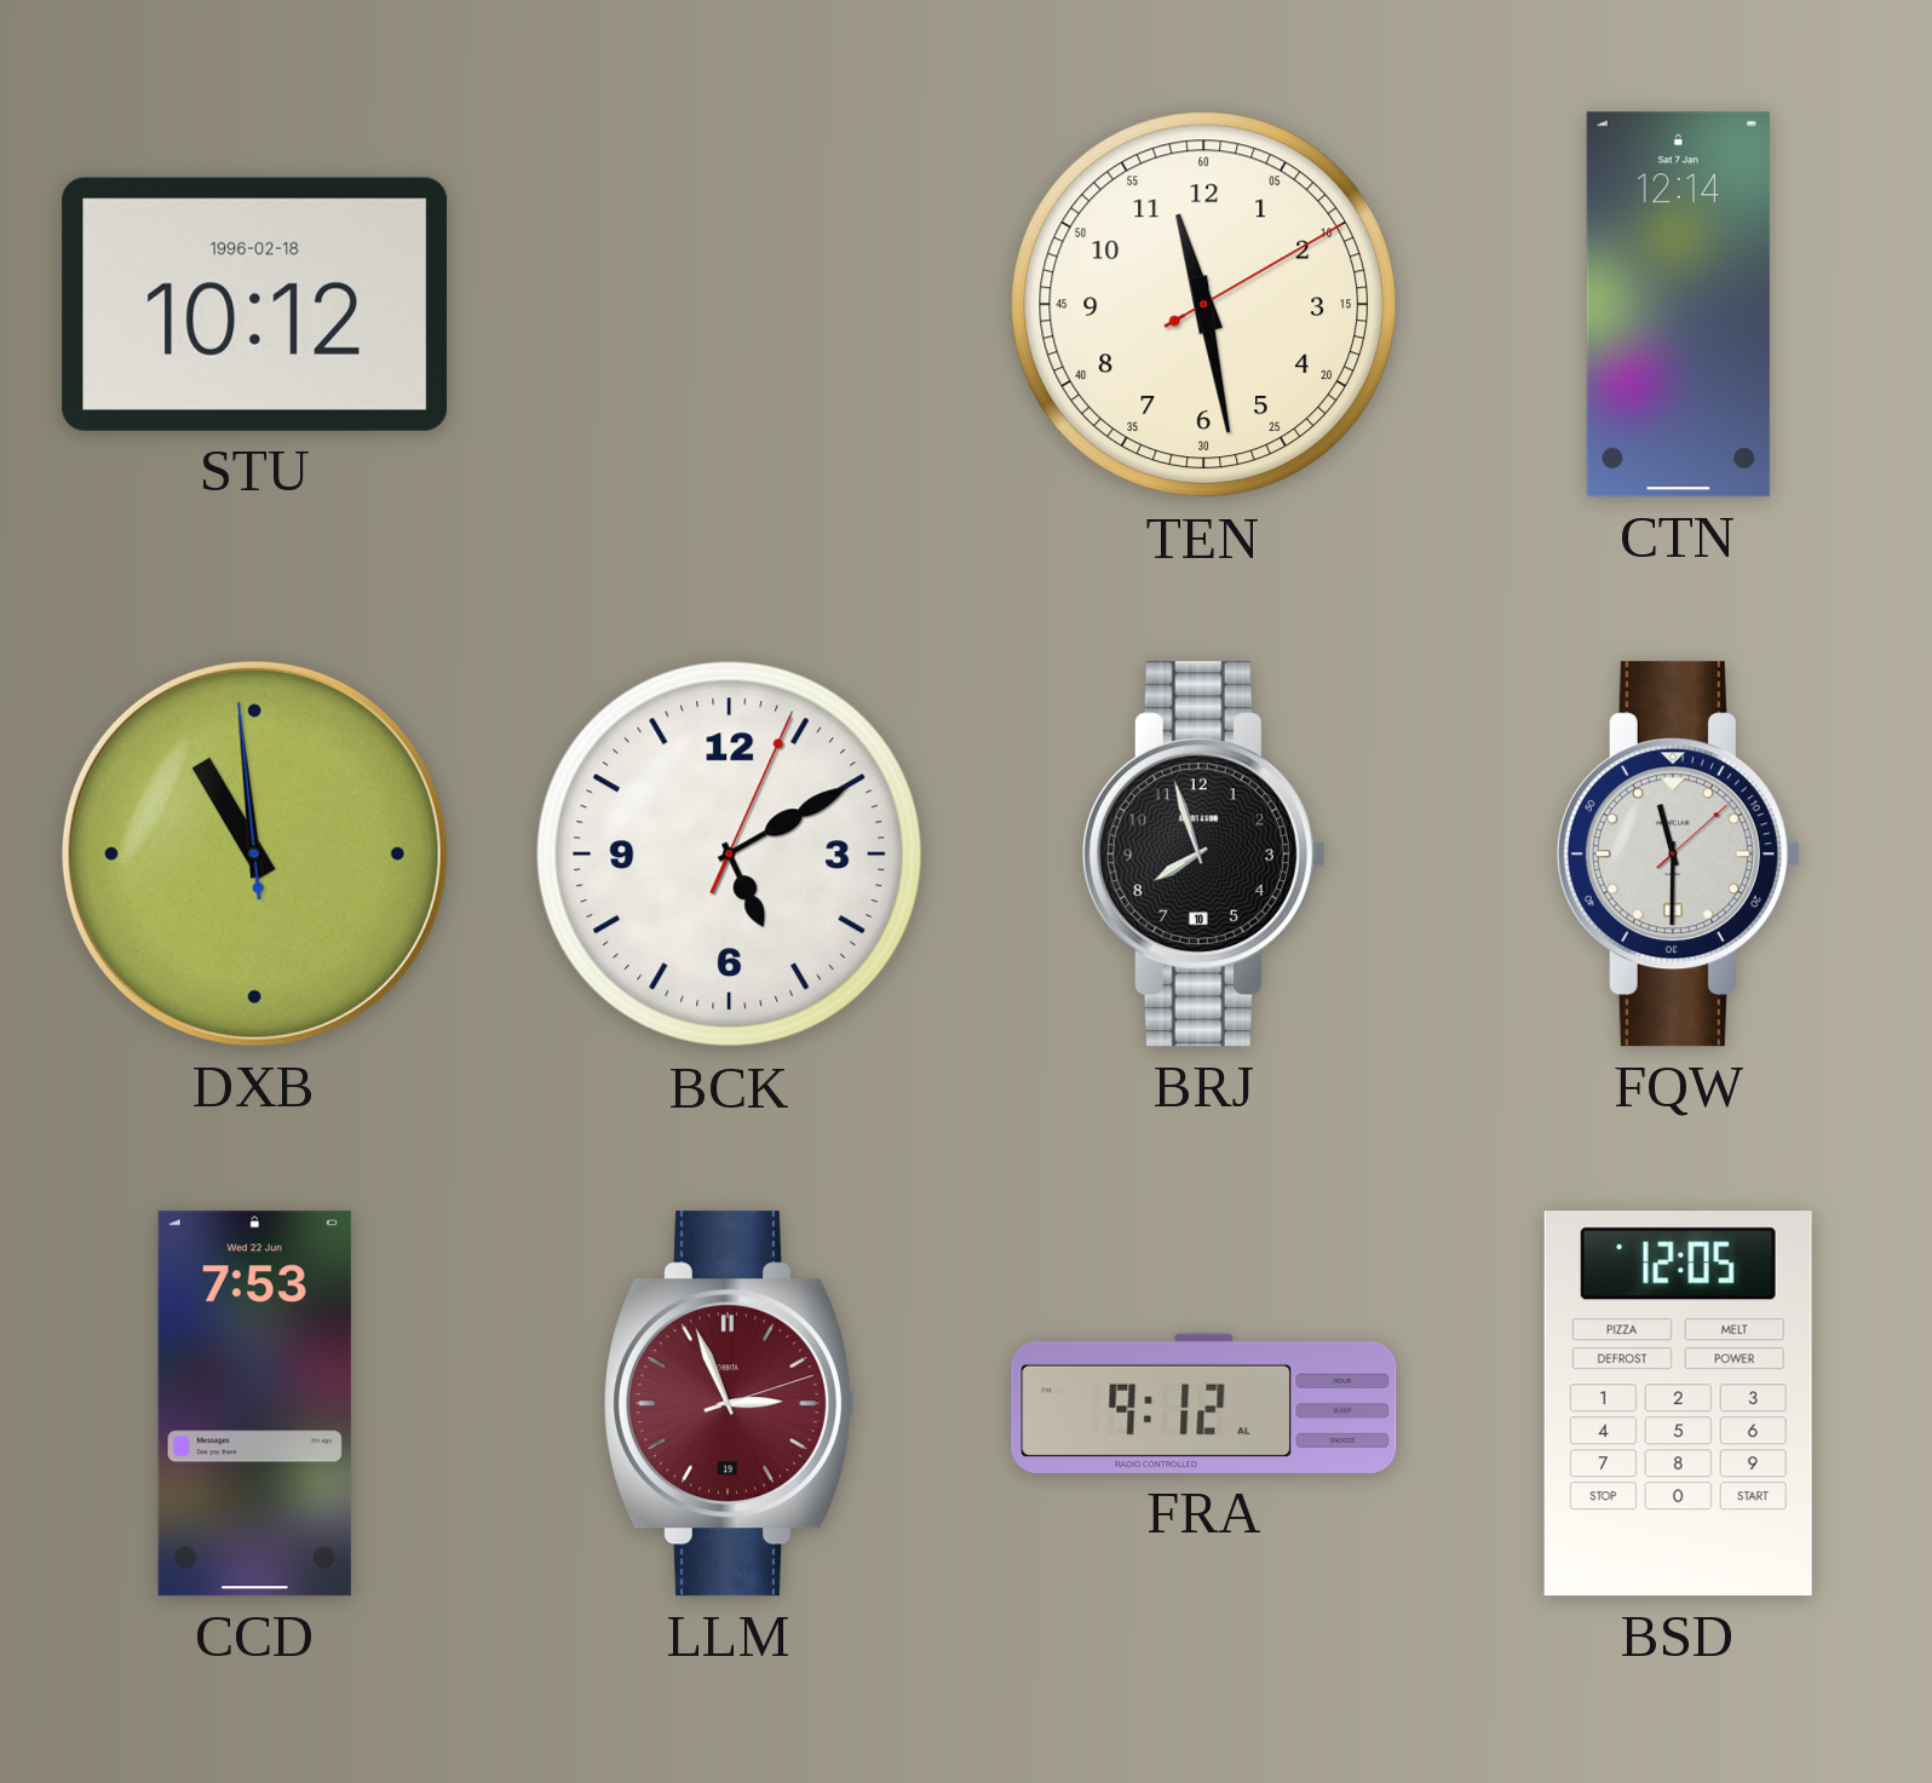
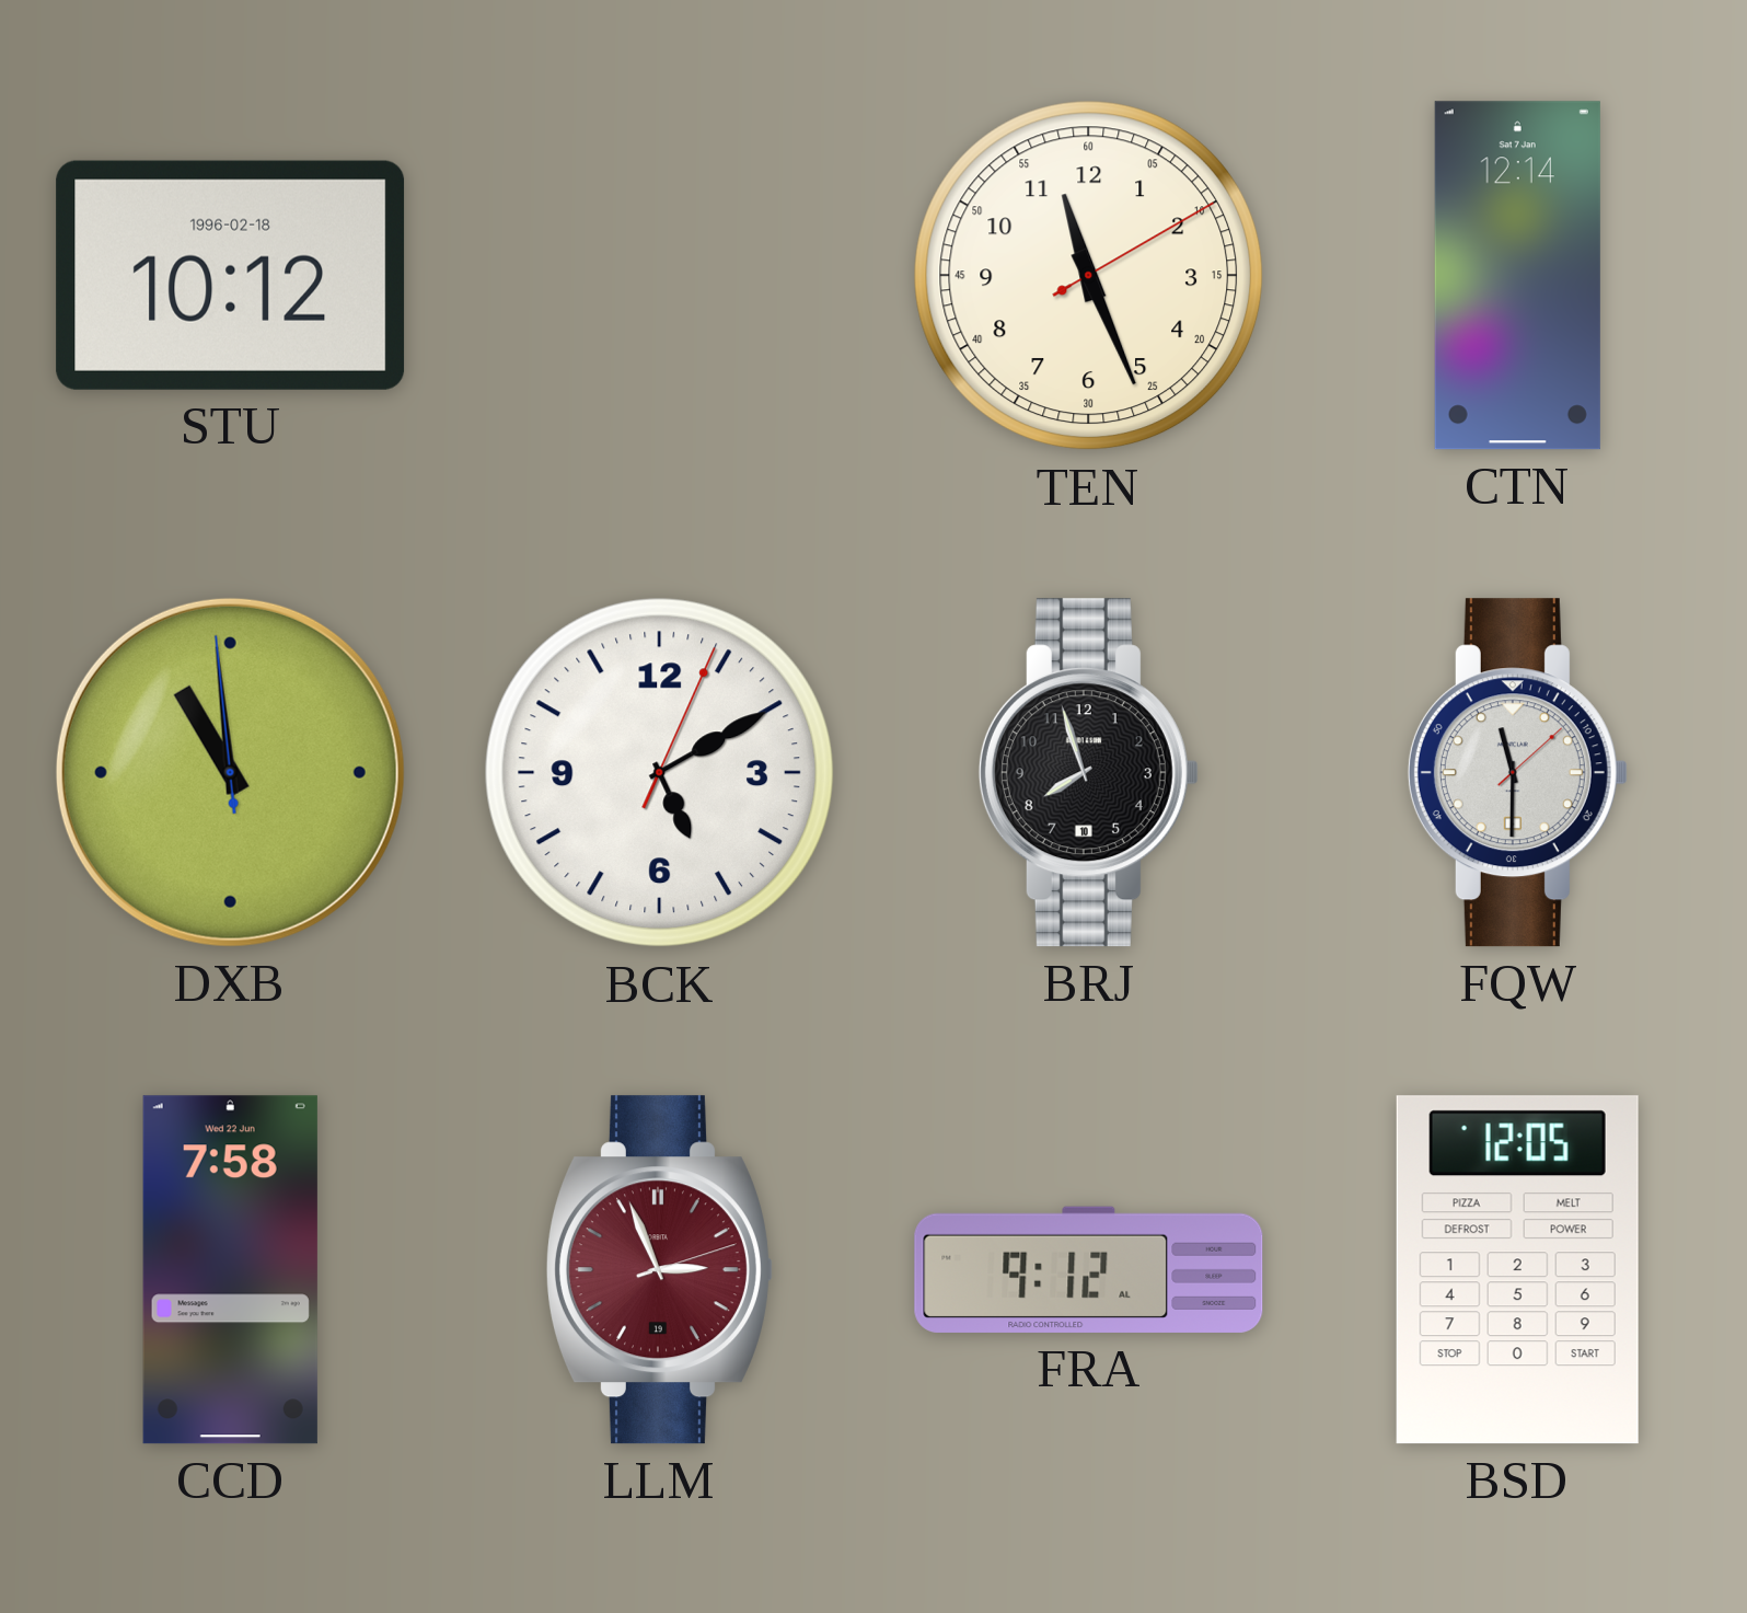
TEN: 11:28 -> 11:26
CCD: 7:53 -> 7:58
